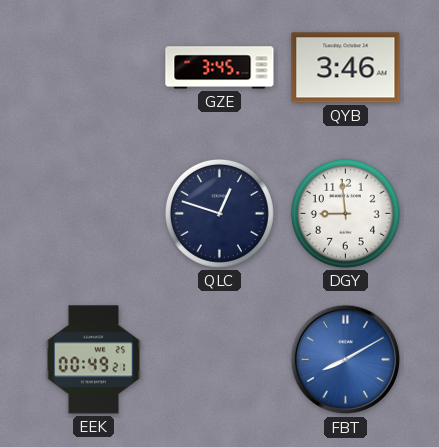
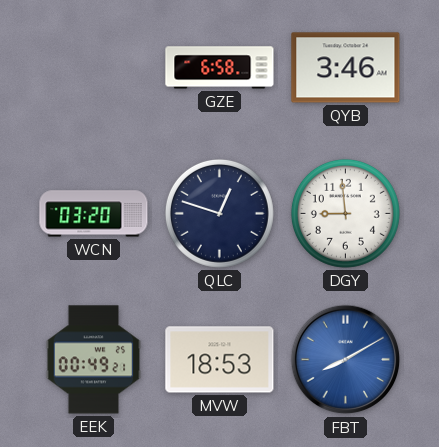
GZE: 3:45 -> 6:58
WCN: none -> 03:20
MVW: none -> 18:53
